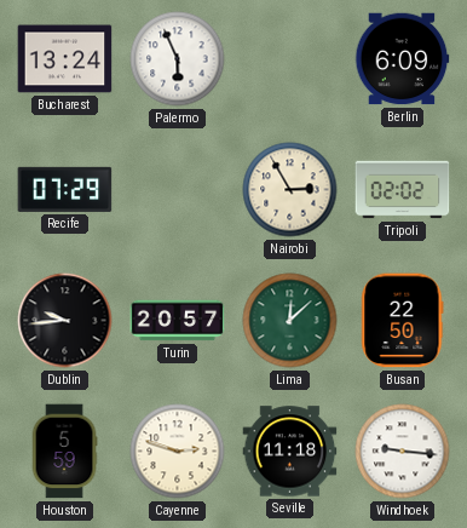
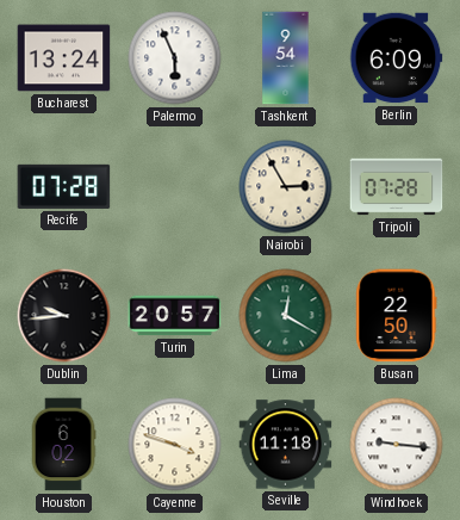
Tashkent: none -> 9:54
Recife: 07:29 -> 07:28
Tripoli: 02:02 -> 07:28
Lima: 12:08 -> 12:20
Houston: 5:59 -> 6:02
Cayenne: 2:48 -> 3:48
